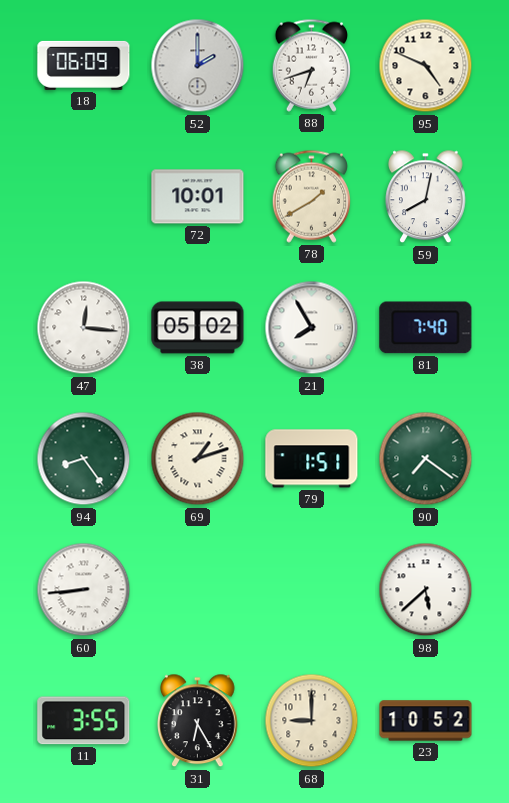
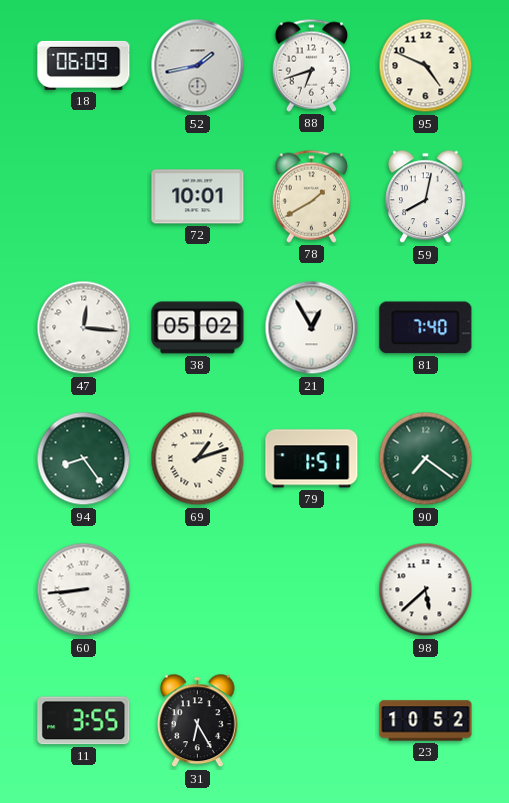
52: 2:00 -> 1:43
21: 7:55 -> 12:55
68: 9:00 -> none
